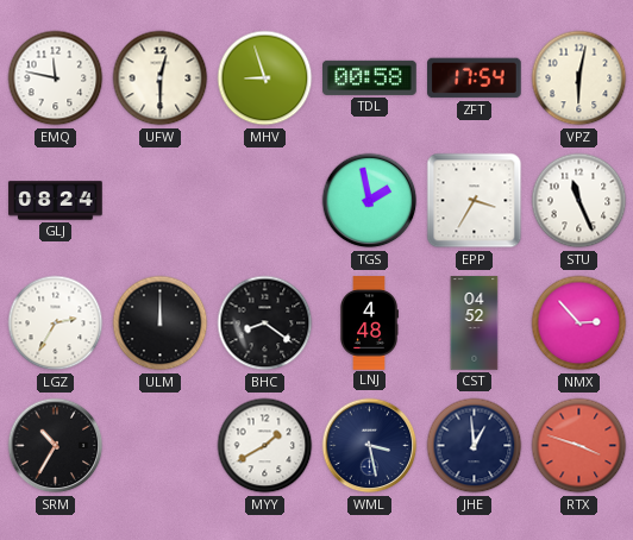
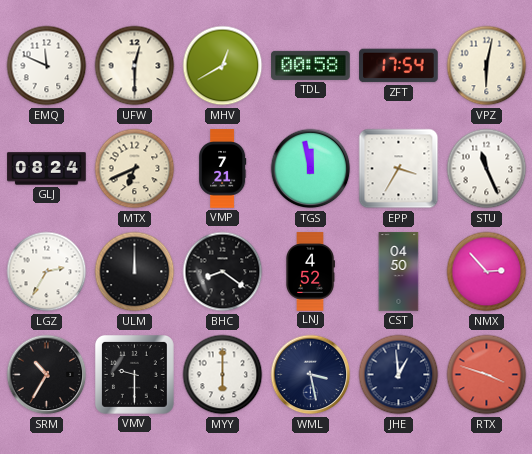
EMQ: 11:47 -> 11:49
MHV: 8:57 -> 12:40
MTX: none -> 6:41
VMP: none -> 7:21
TGS: 1:58 -> 11:58
LNJ: 4:48 -> 4:52
CST: 04:52 -> 04:50
VMV: none -> 9:30
MYY: 1:40 -> 6:00
